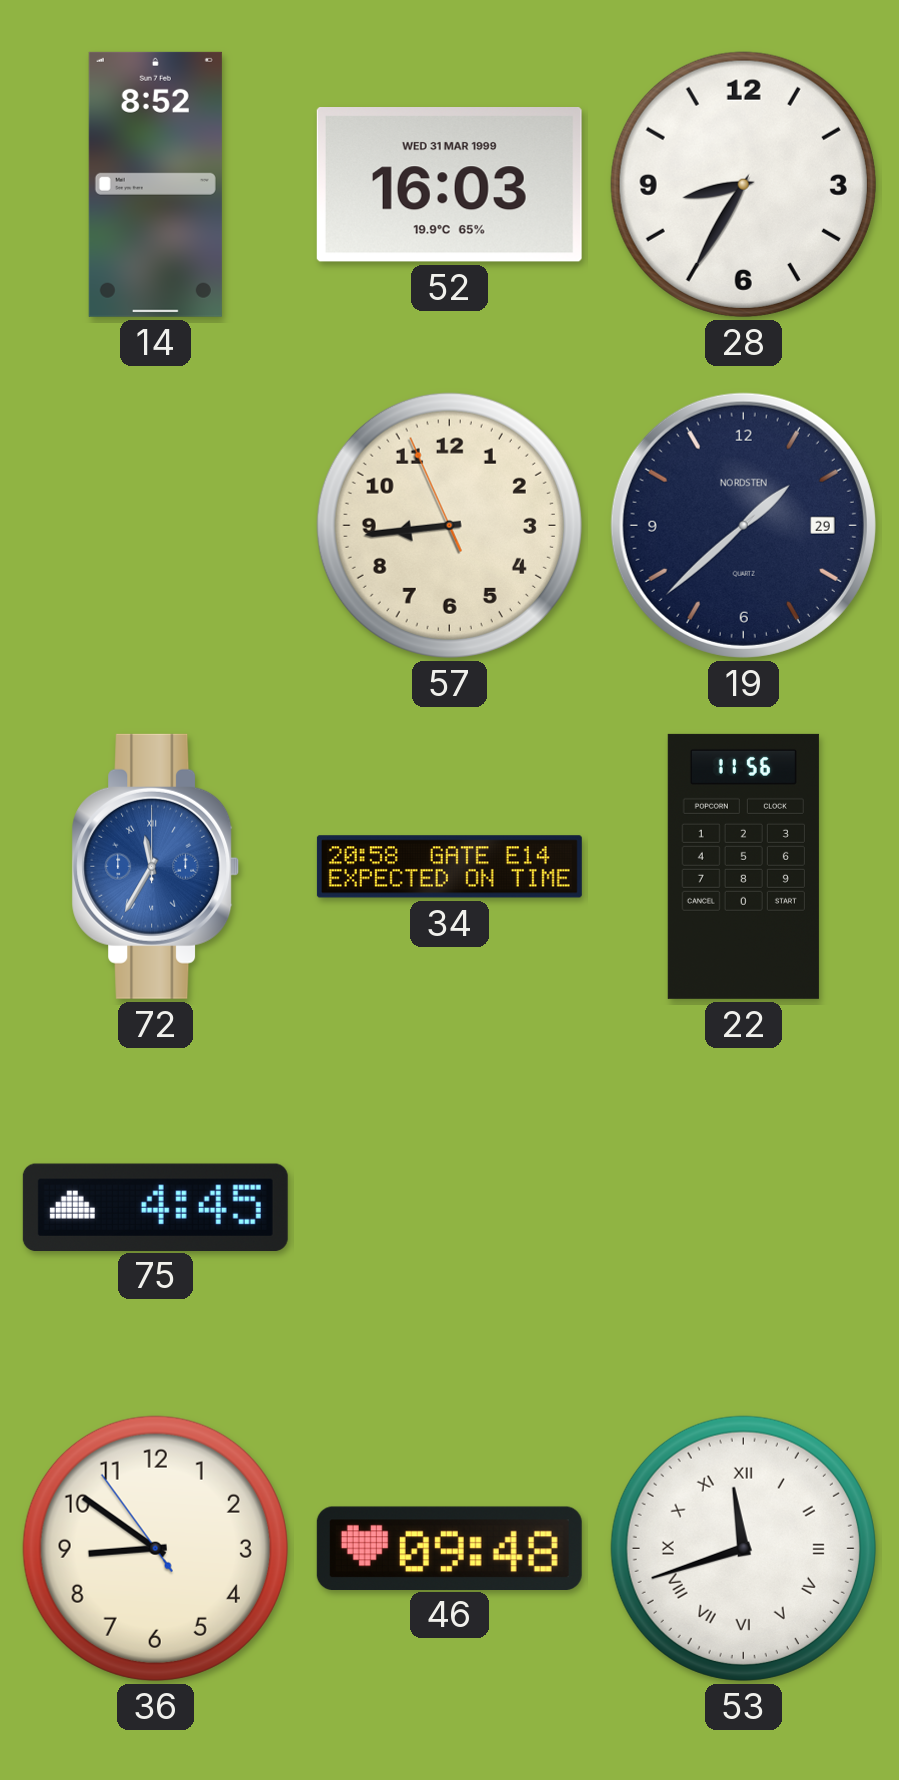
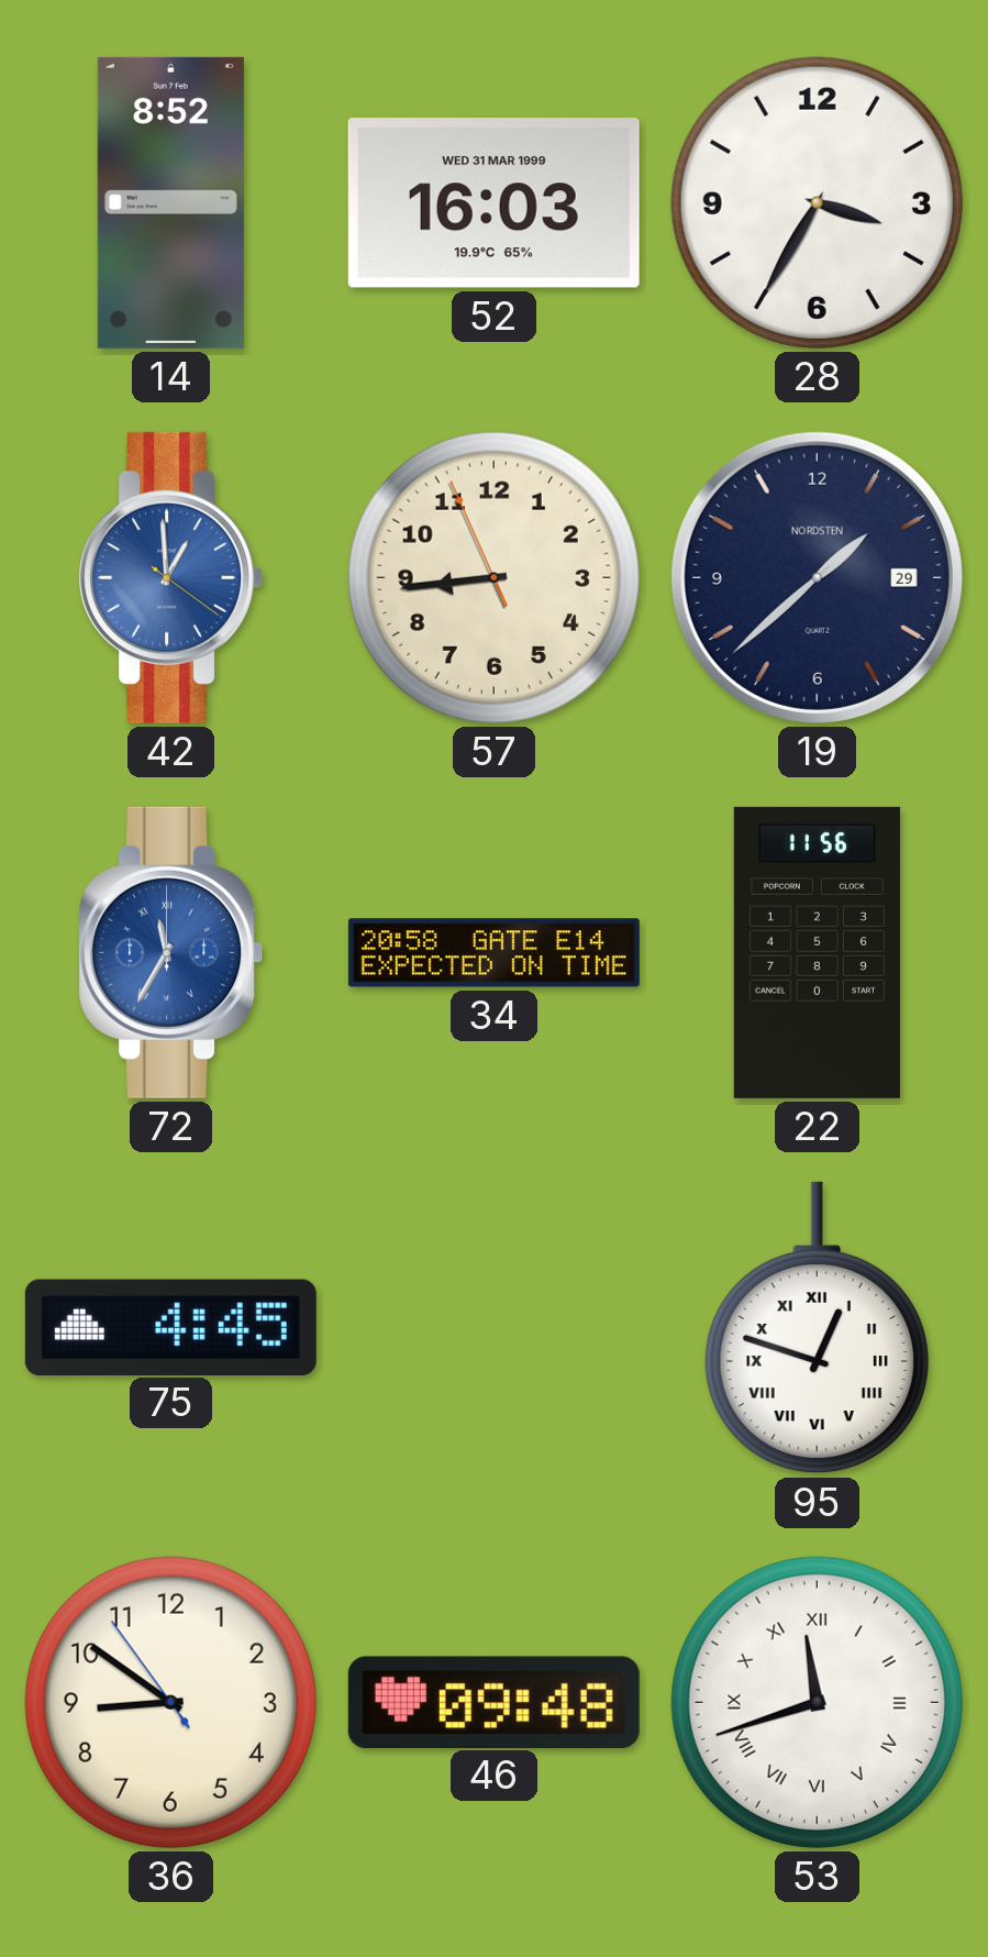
28: 8:35 -> 3:35
42: none -> 12:59
95: none -> 12:48
